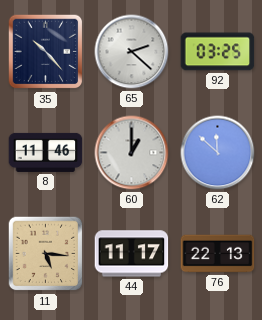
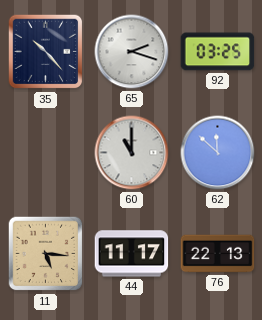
65: 2:22 -> 2:18
8: 11:46 -> none
60: 1:00 -> 11:00
